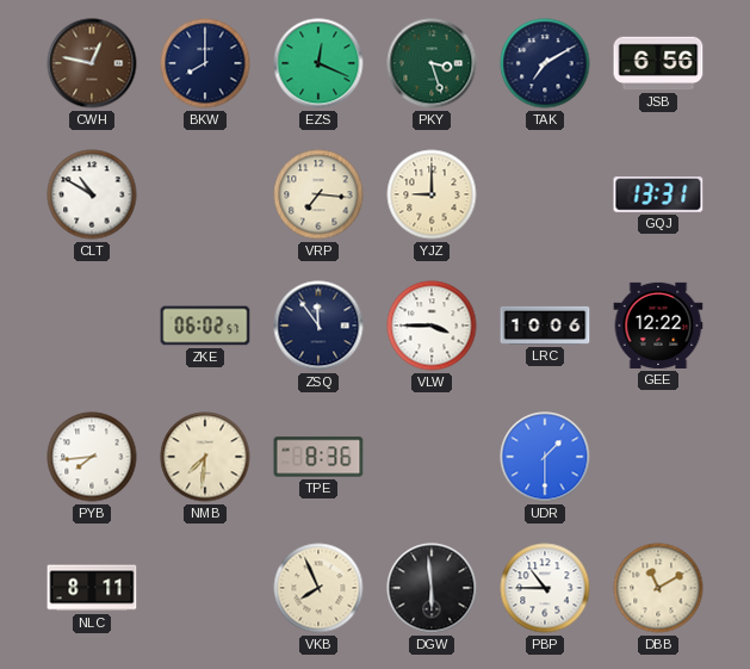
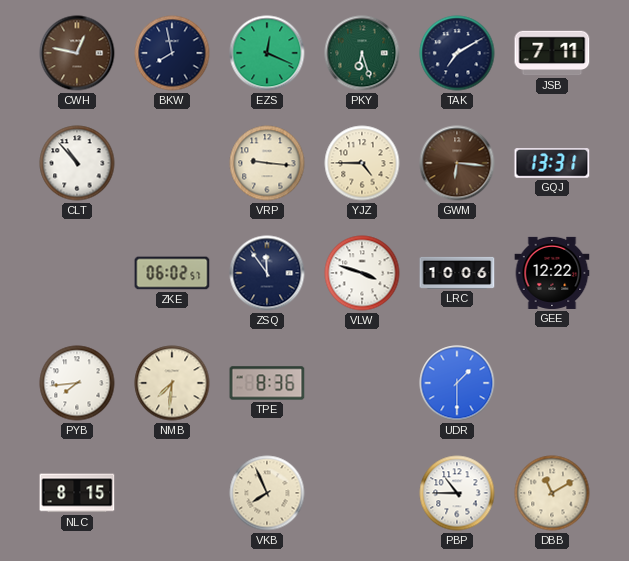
BKW: 8:00 -> 7:58
PKY: 3:27 -> 6:27
JSB: 6:56 -> 7:11
CLT: 10:50 -> 10:53
VRP: 7:16 -> 9:16
YJZ: 9:00 -> 4:45
GWM: none -> 6:16
VLW: 3:45 -> 3:48
NLC: 8:11 -> 8:15
DGW: 5:59 -> none
